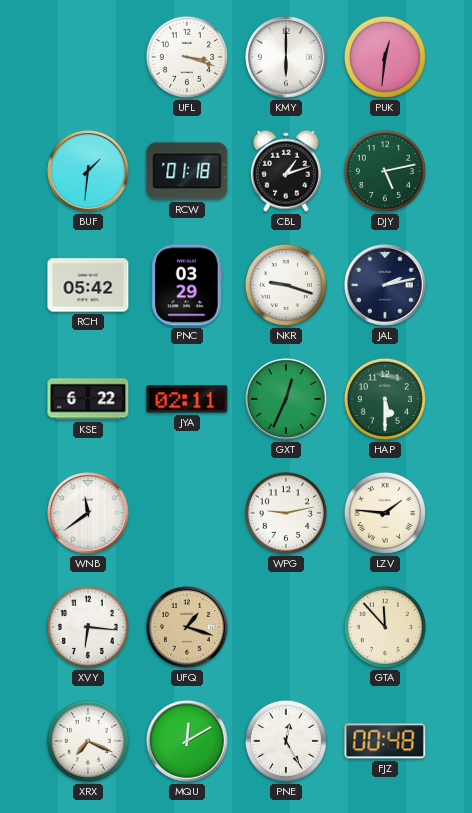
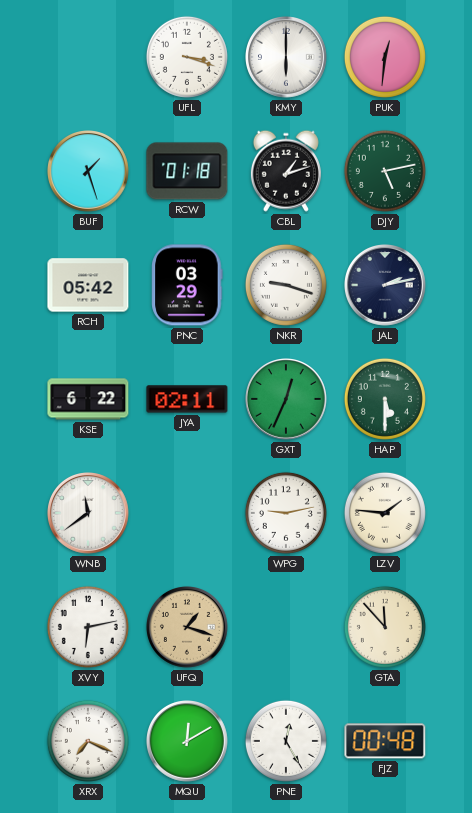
BUF: 1:31 -> 1:27
XVY: 6:16 -> 6:13
